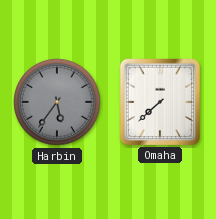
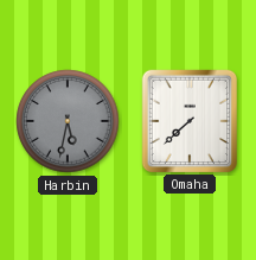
Harbin: 5:36 -> 5:32
